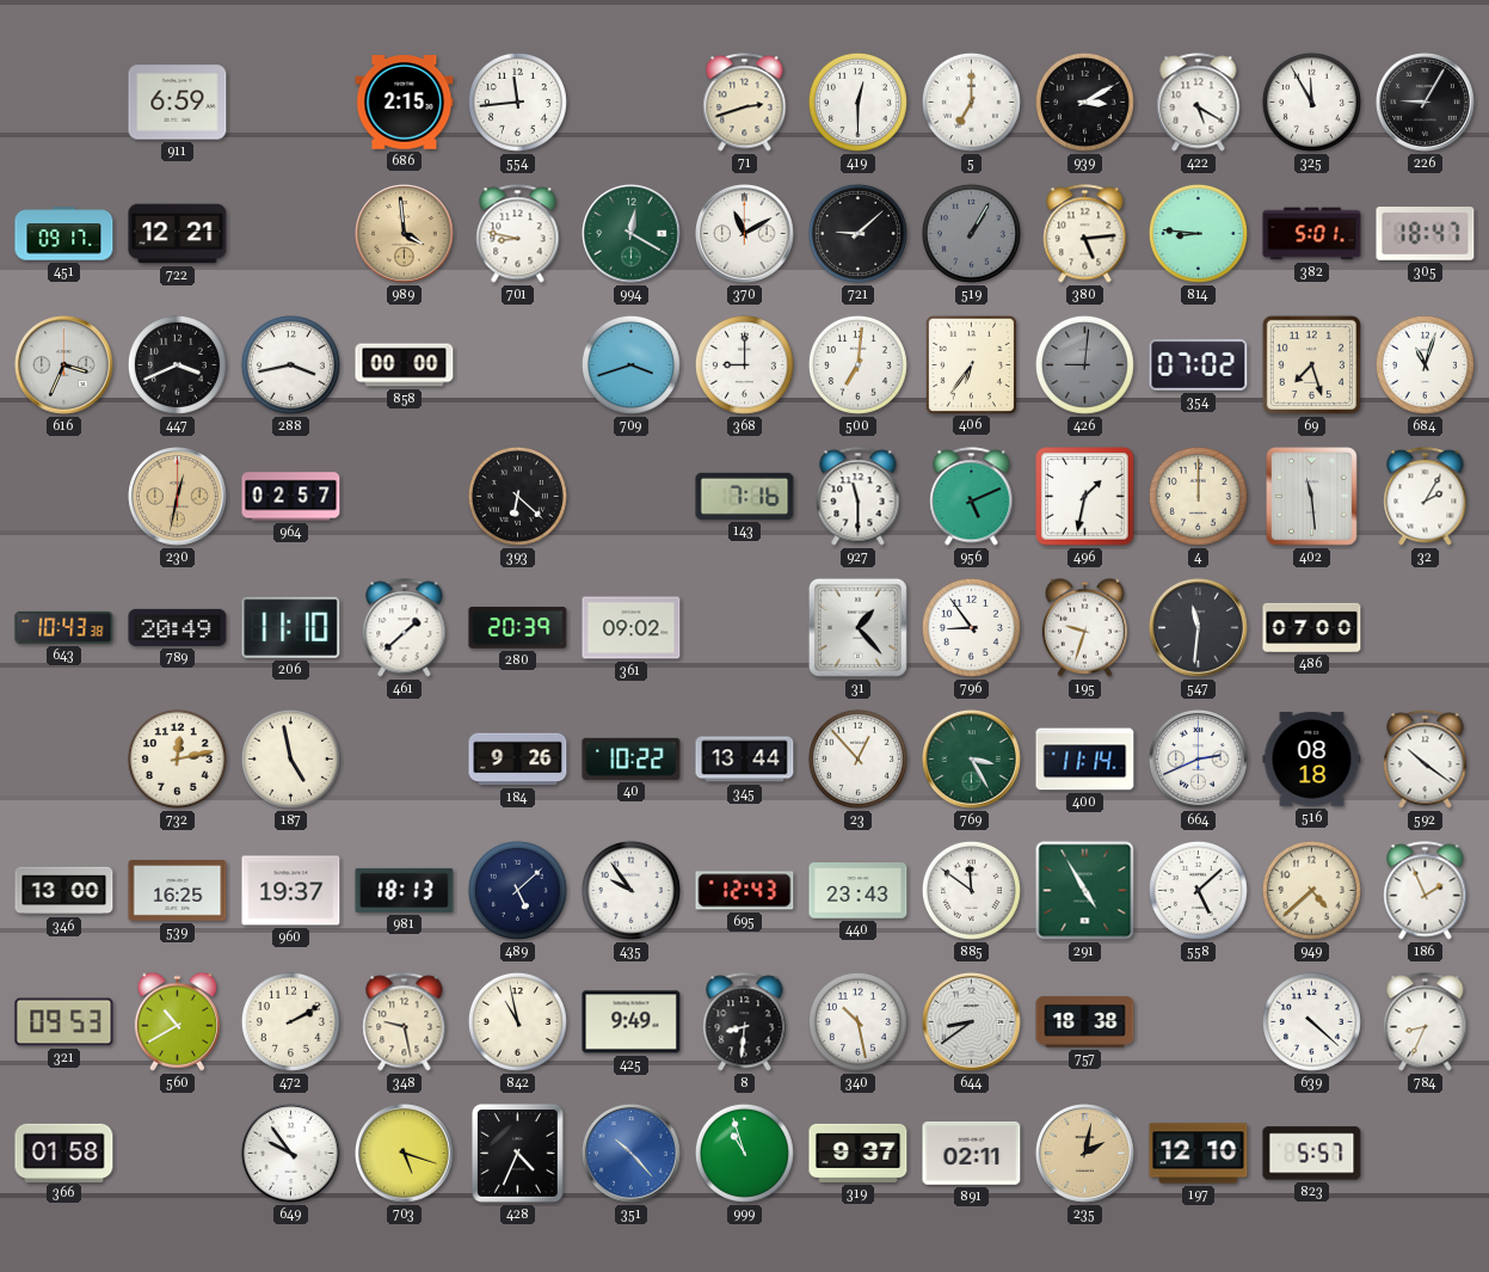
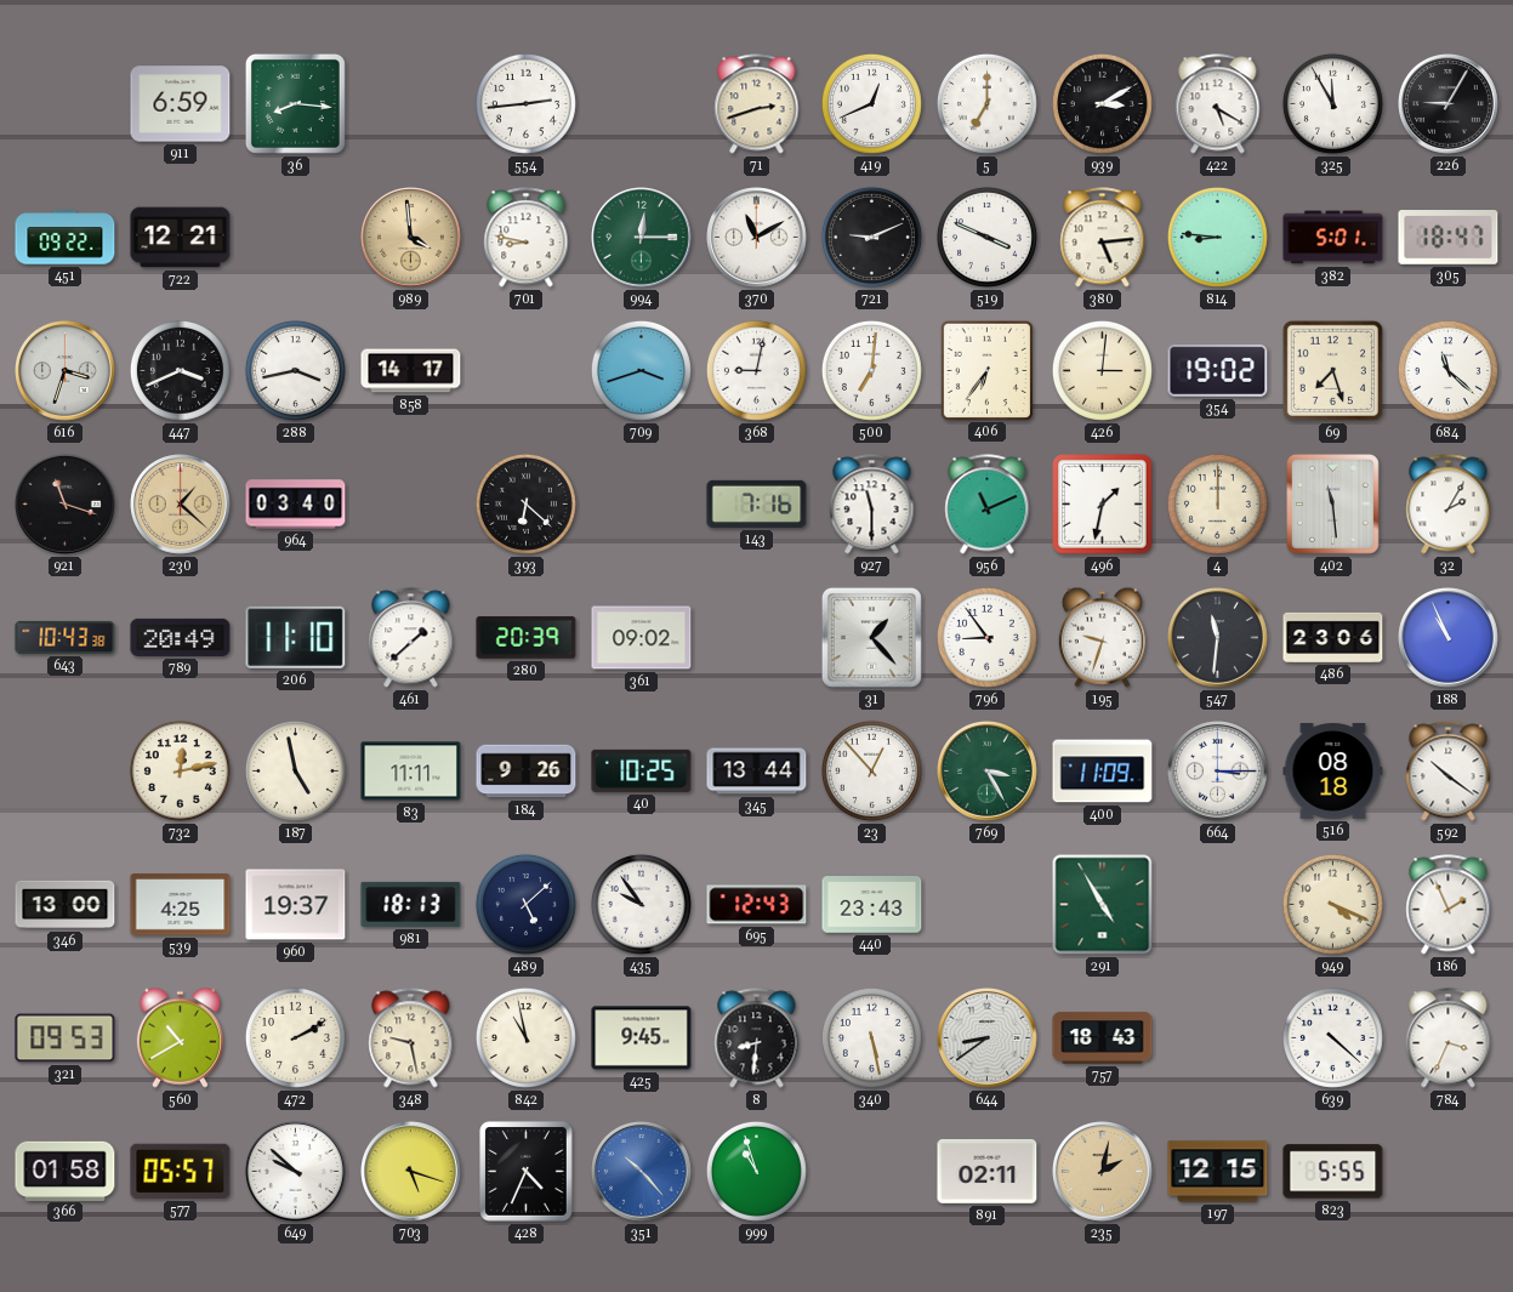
36: none -> 8:16
686: 2:15 -> none
554: 11:44 -> 2:44
419: 12:30 -> 12:41
451: 09:17 -> 09:22
994: 12:20 -> 12:15
721: 9:08 -> 9:11
519: 1:05 -> 3:49
519 dial: grey -> white
616: 3:34 -> 3:33
858: 00:00 -> 14:17
368: 9:00 -> 9:02
426: 9:01 -> 3:01
426 dial: grey -> cream
354: 07:02 -> 19:02
684: 11:03 -> 11:22
921: none -> 11:18
230: 12:32 -> 1:22
964: 02:57 -> 03:40
956: 5:11 -> 11:11
486: 07:00 -> 23:06
188: none -> 10:56
83: none -> 11:11
40: 10:22 -> 10:25
400: 11:14 -> 11:09
664: 2:41 -> 3:15
539: 16:25 -> 4:25
885: 11:51 -> none
558: 5:08 -> none
949: 4:38 -> 4:19
425: 9:49 -> 9:45
340: 10:28 -> 5:28
757: 18:38 -> 18:43
784: 8:34 -> 3:34
577: none -> 05:57
649: 9:54 -> 9:52
319: 9:37 -> none
197: 12:10 -> 12:15
823: 5:57 -> 5:55
